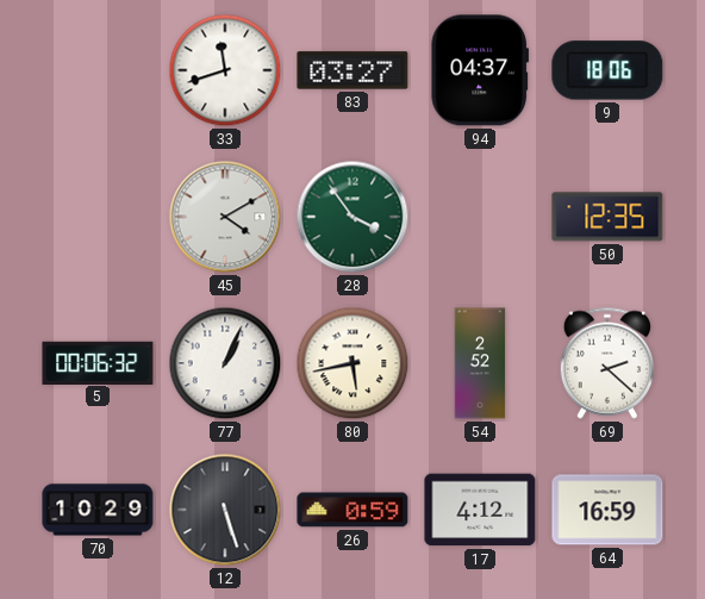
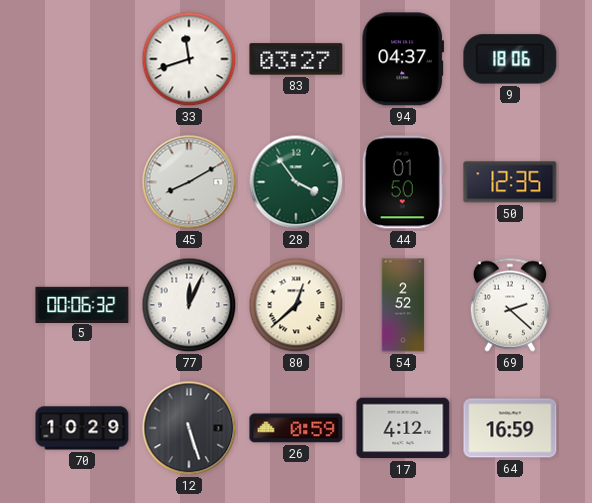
45: 4:10 -> 8:10
44: none -> 01:50
77: 1:04 -> 12:04
80: 5:43 -> 12:38
